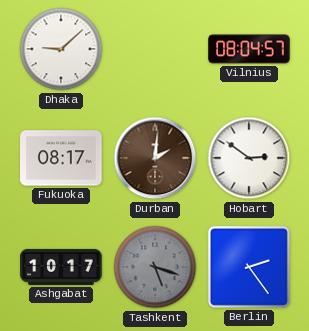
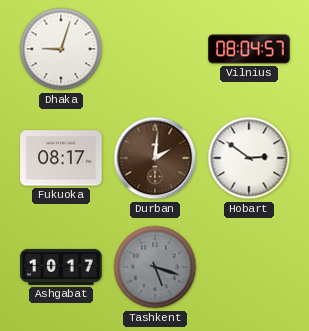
Dhaka: 9:08 -> 9:03
Berlin: 2:24 -> none
